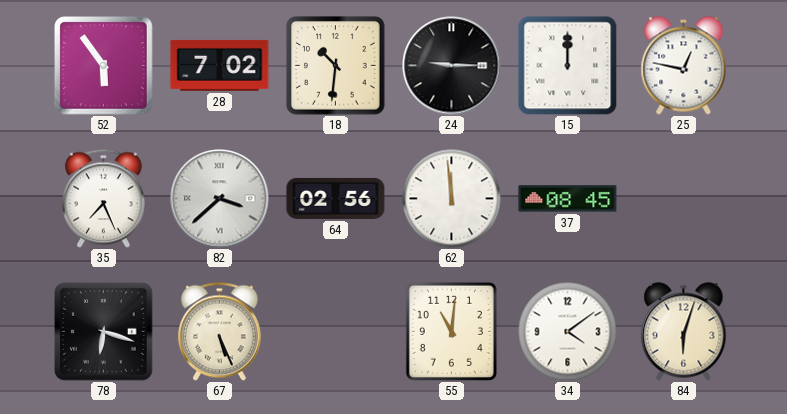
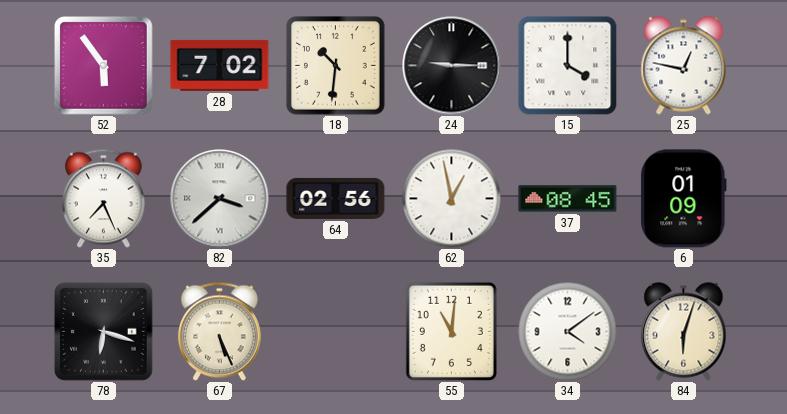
15: 12:00 -> 4:00
62: 11:59 -> 12:58
6: none -> 01:09
